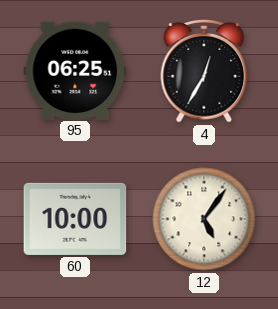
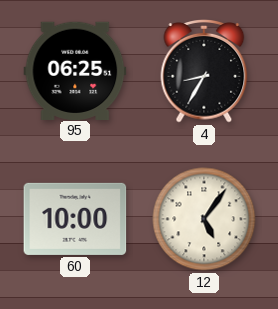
4: 12:35 -> 8:35
